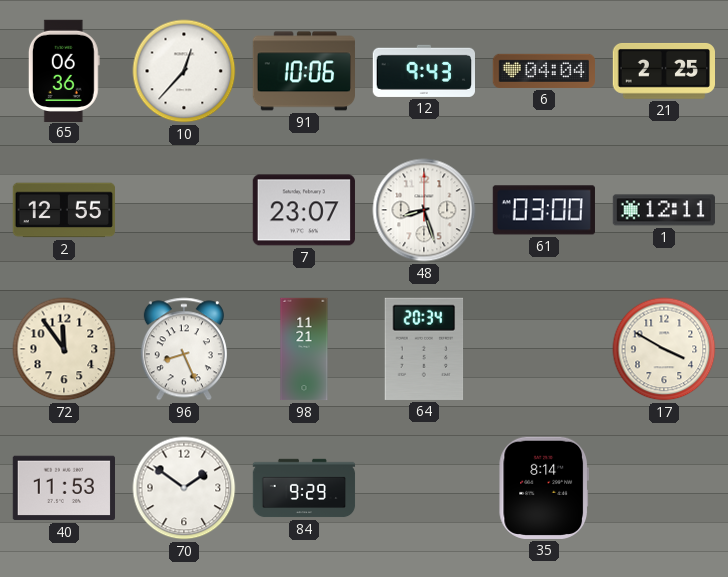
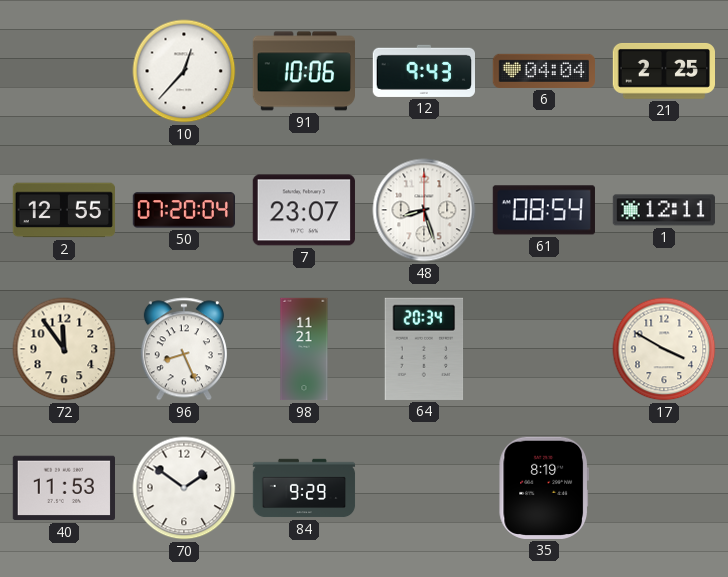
65: 06:36 -> none
50: none -> 07:20
61: 03:00 -> 08:54
35: 8:14 -> 8:19
